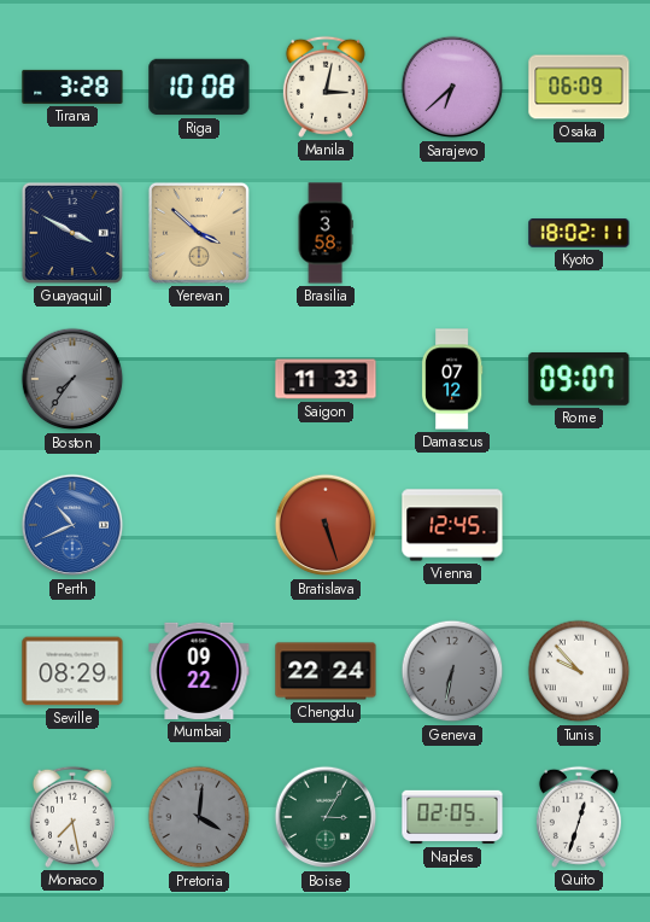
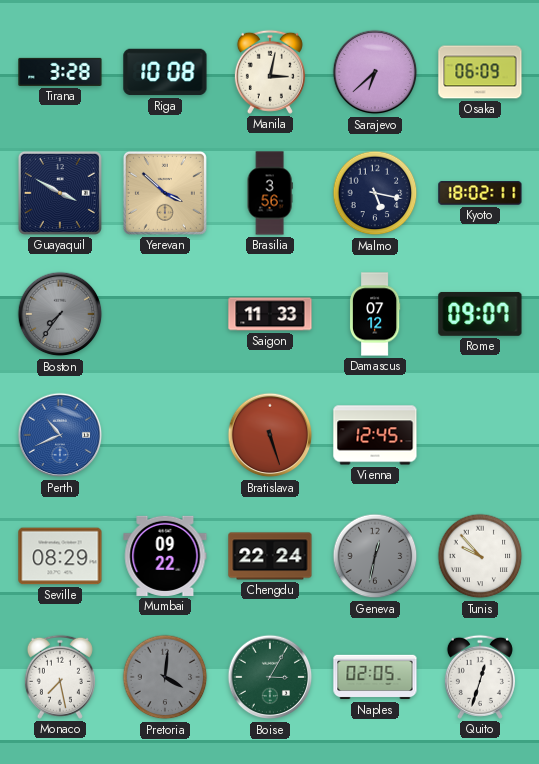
Brasilia: 3:58 -> 3:56
Malmo: none -> 5:17
Geneva: 6:32 -> 12:32
